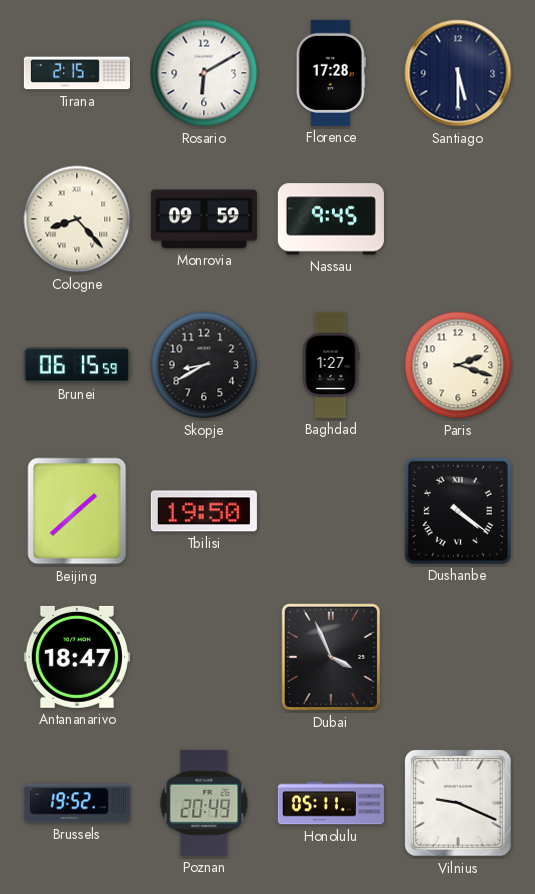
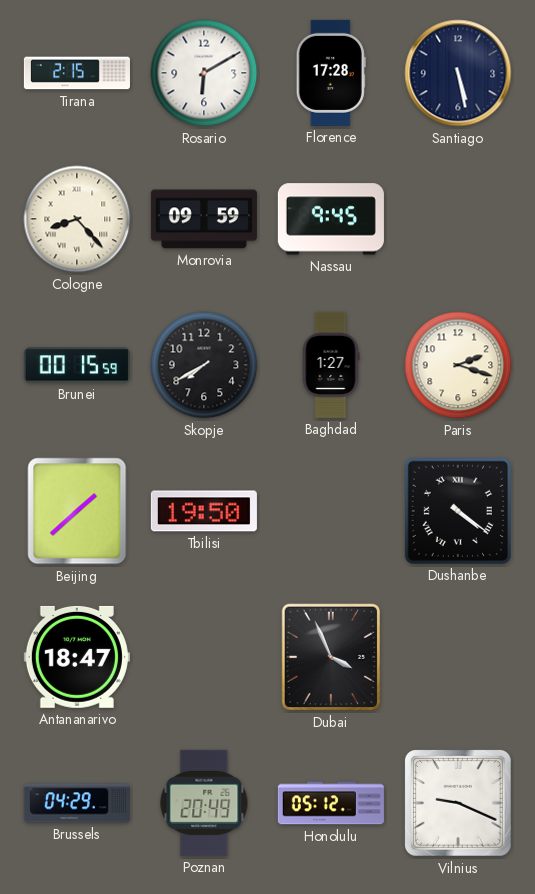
Santiago: 5:30 -> 5:28
Brunei: 06:15 -> 00:15
Skopje: 8:40 -> 7:40
Brussels: 19:52 -> 04:29
Honolulu: 05:11 -> 05:12
